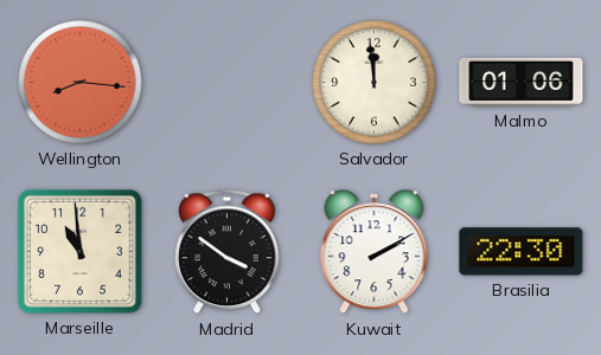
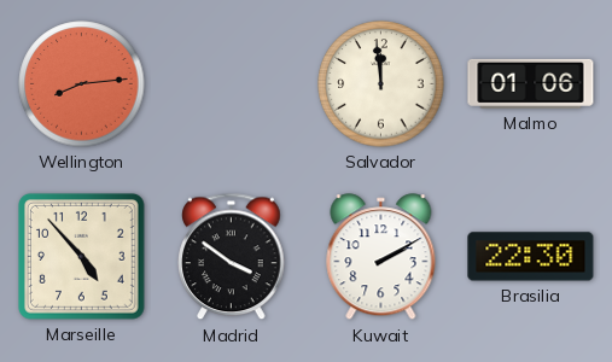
Wellington: 8:16 -> 8:14
Marseille: 10:59 -> 4:53
